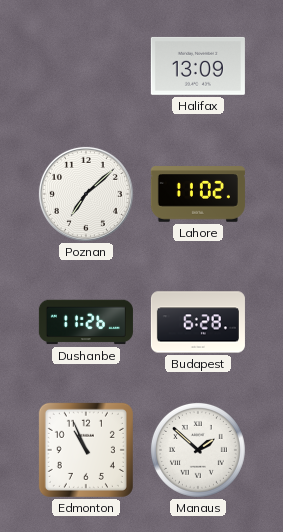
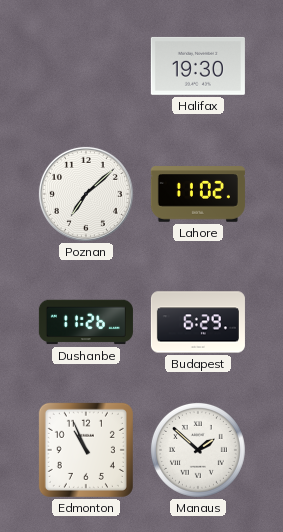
Halifax: 13:09 -> 19:30
Budapest: 6:28 -> 6:29
